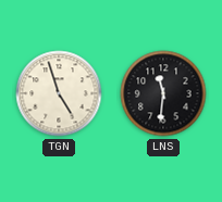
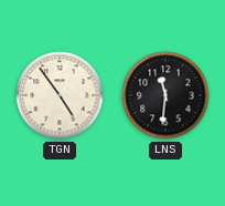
TGN: 4:57 -> 4:54
